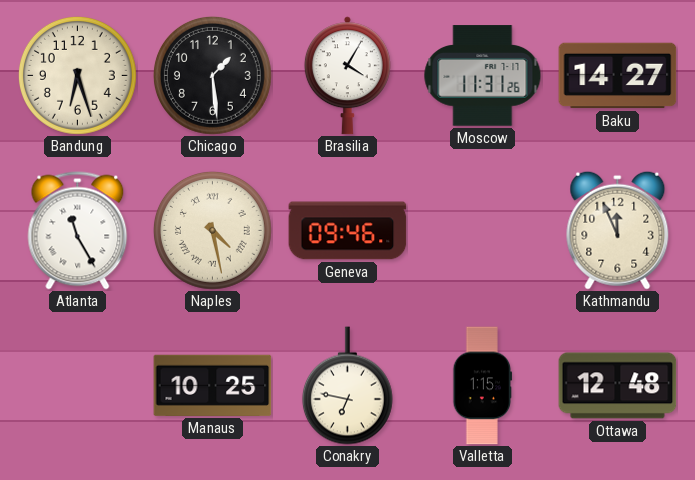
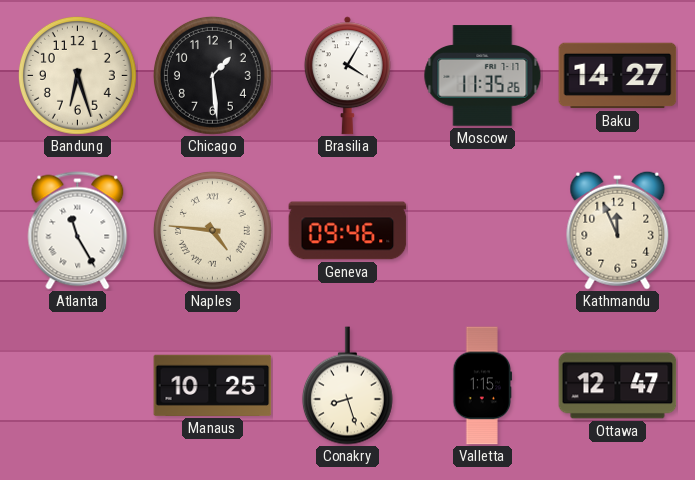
Moscow: 11:31 -> 11:35
Naples: 4:28 -> 4:46
Conakry: 6:47 -> 8:27
Ottawa: 12:48 -> 12:47
